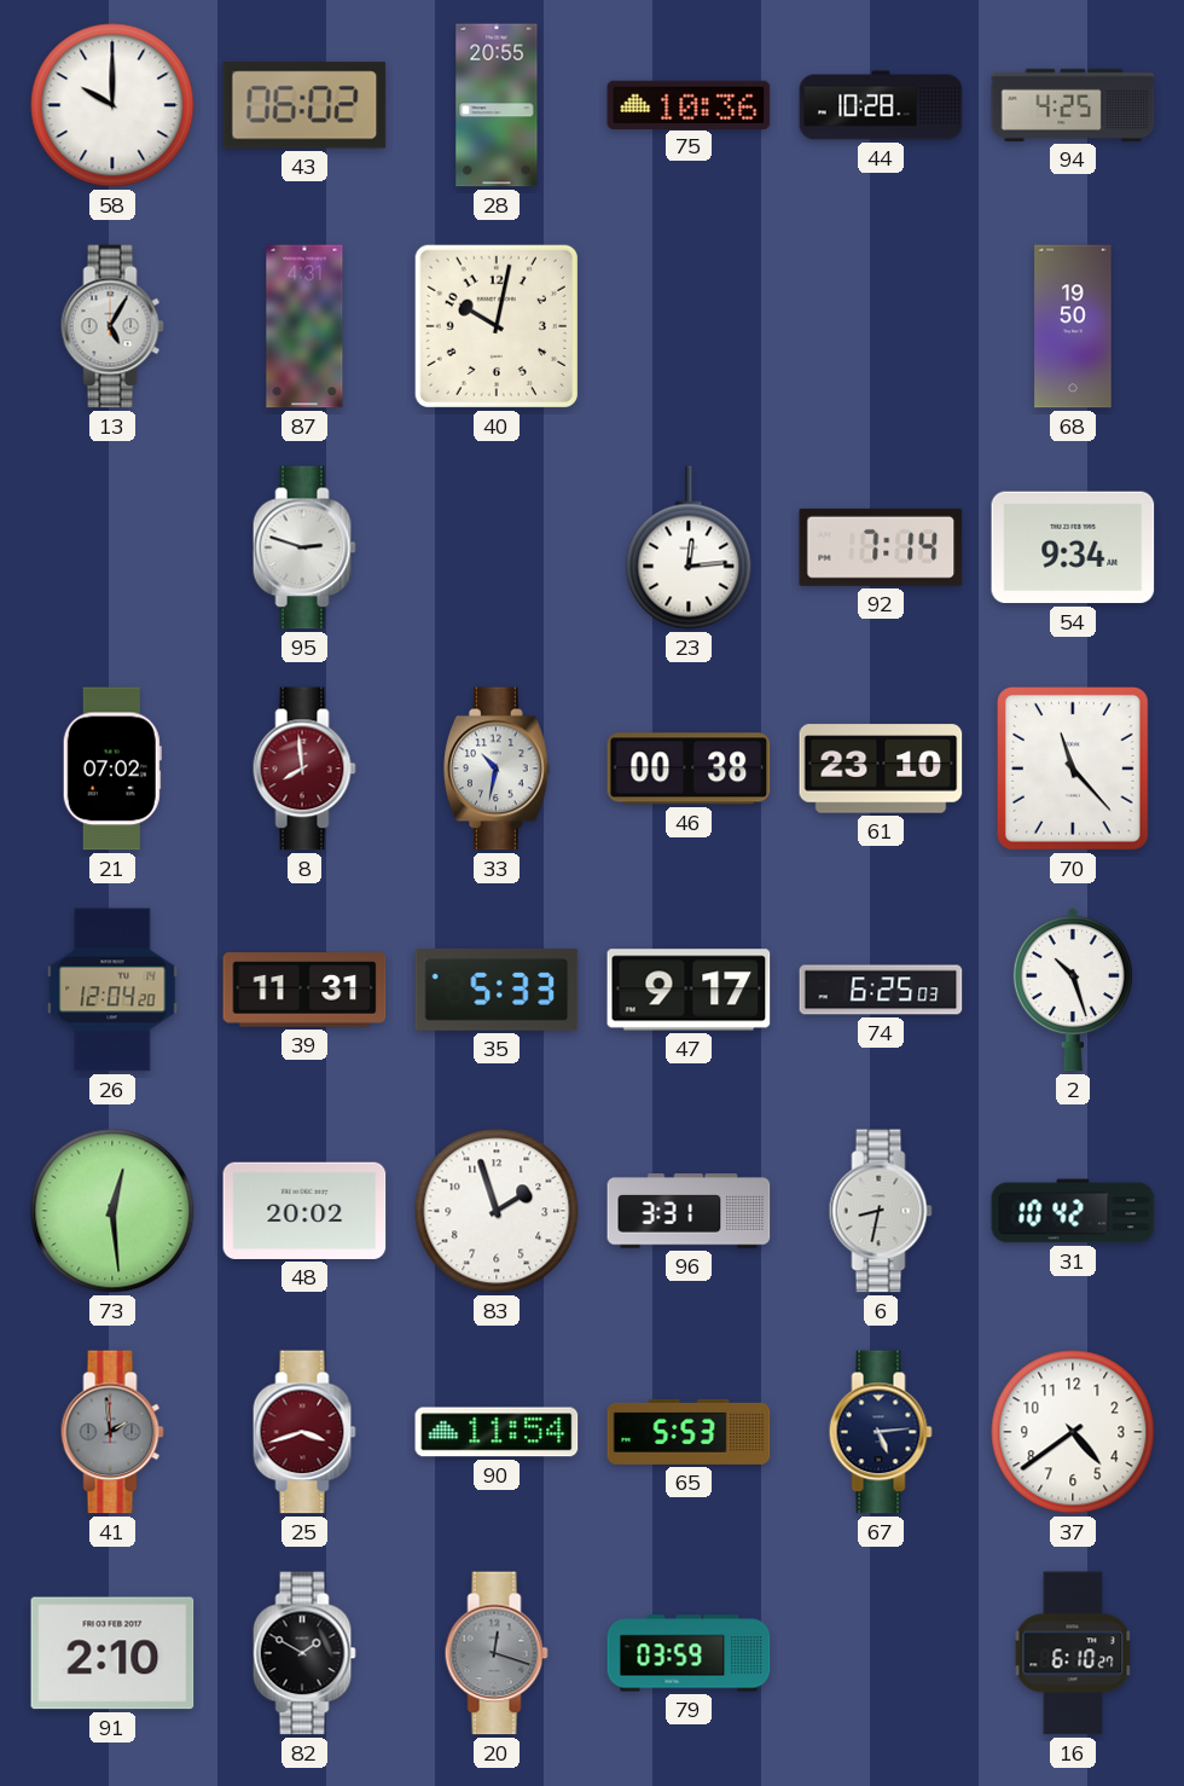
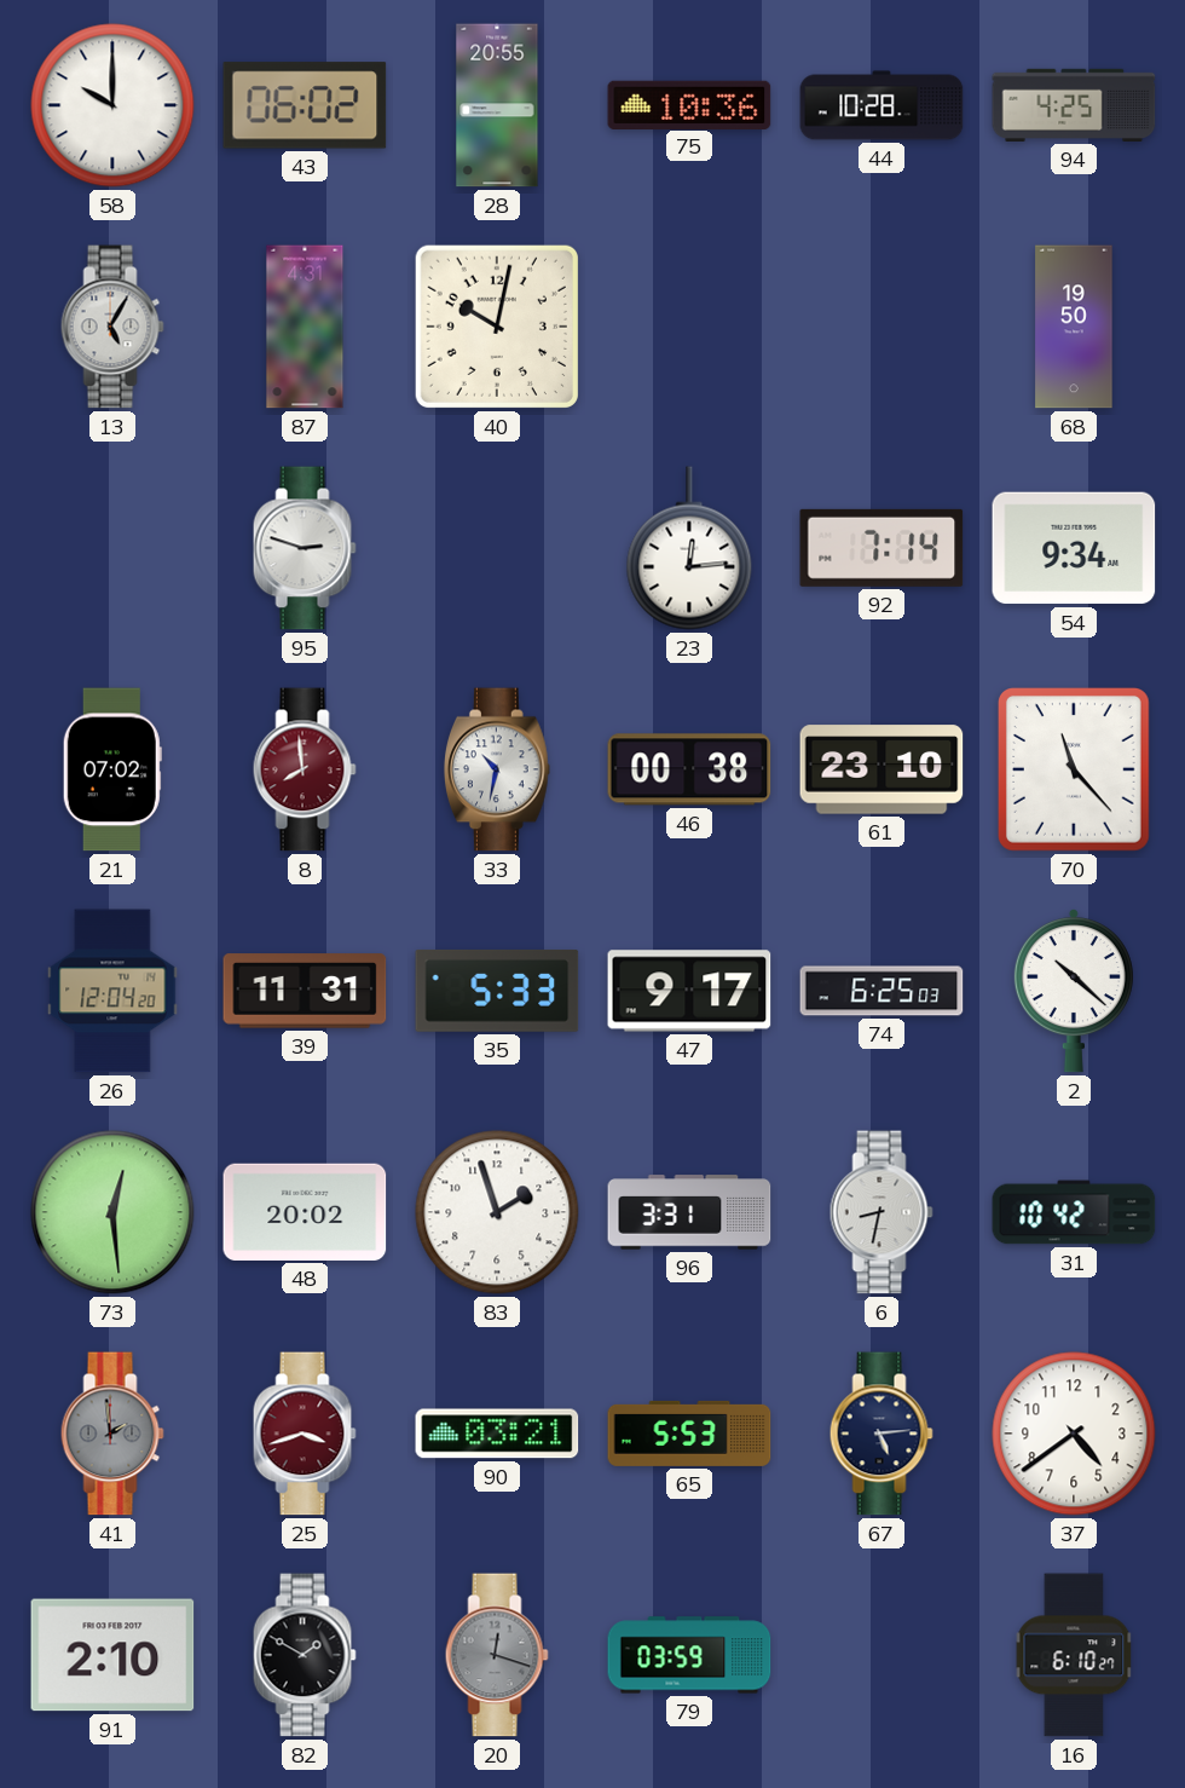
2: 10:27 -> 10:22
90: 11:54 -> 03:21
